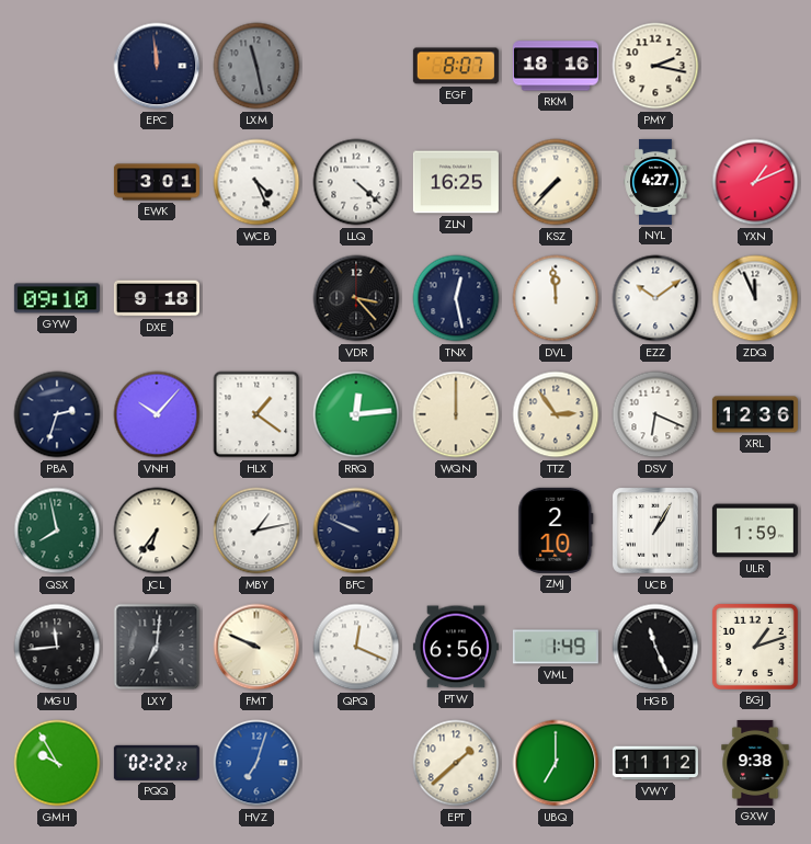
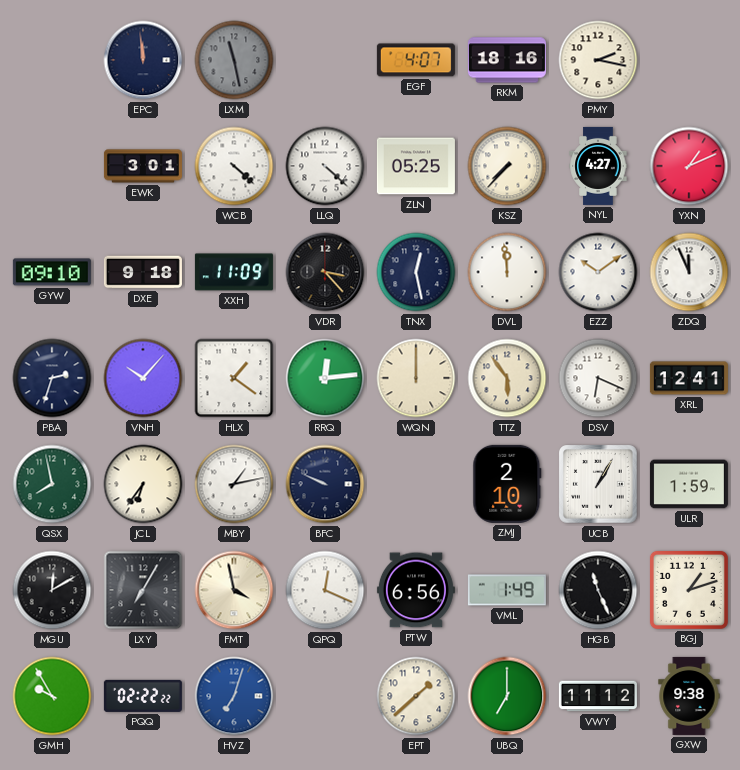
EGF: 8:07 -> 4:07
WCB: 4:26 -> 4:22
ZLN: 16:25 -> 05:25
XXH: none -> 11:09
TTZ: 2:54 -> 5:54
XRL: 12:36 -> 12:41
MGU: 11:44 -> 12:10
LXY: 7:01 -> 7:05
FMT: 9:49 -> 3:58
